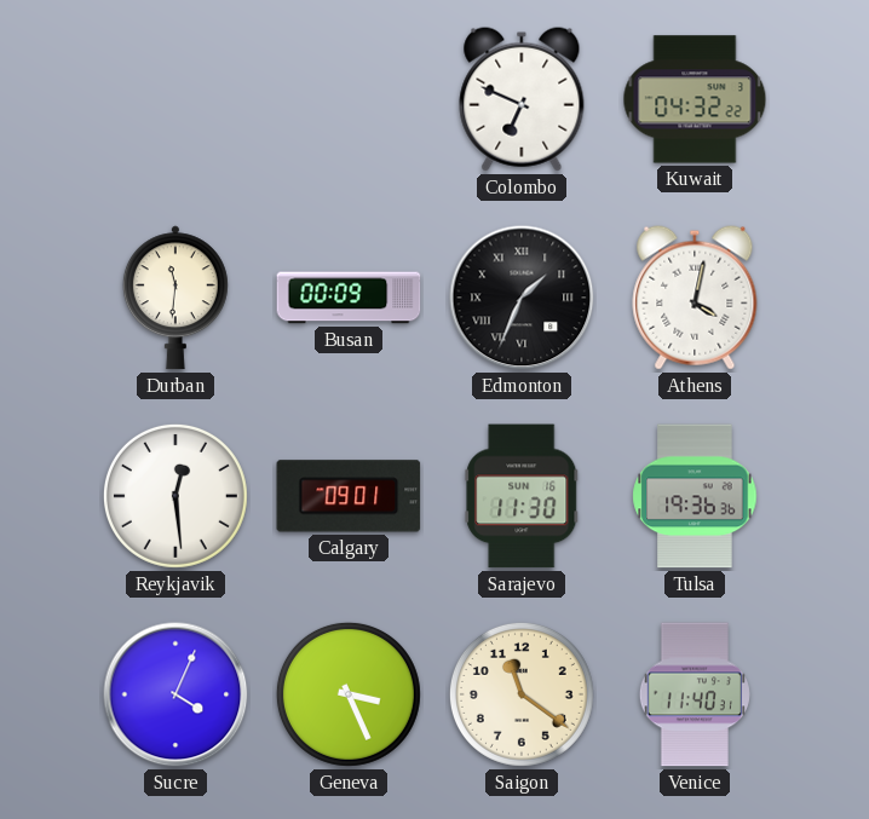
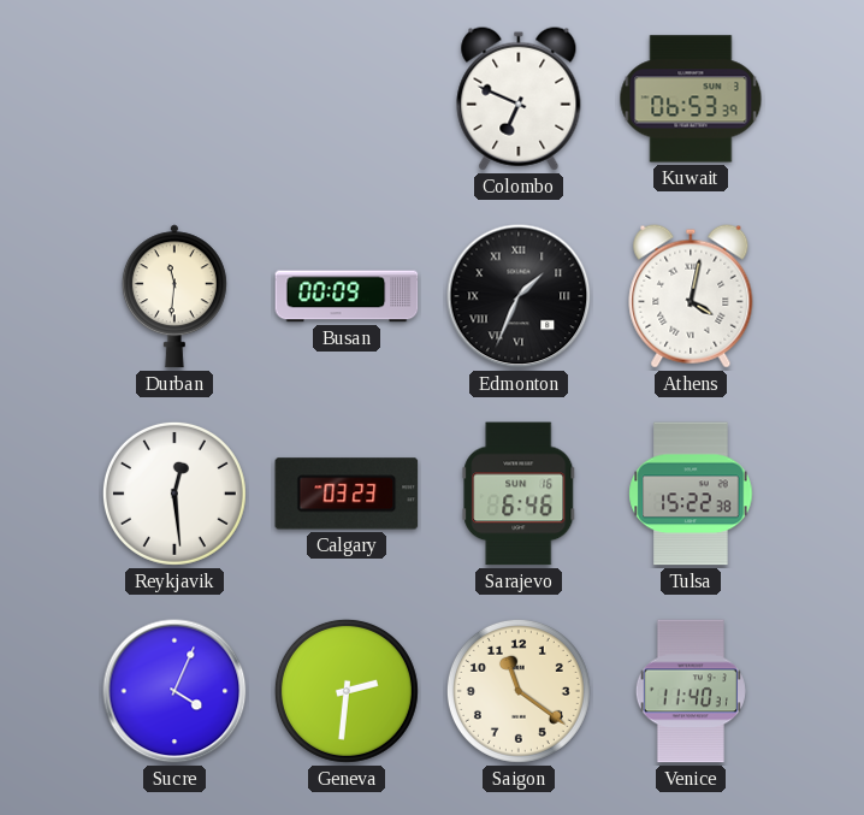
Kuwait: 04:32 -> 06:53
Calgary: 09:01 -> 03:23
Sarajevo: 11:30 -> 6:46
Tulsa: 19:36 -> 15:22
Geneva: 3:26 -> 2:31
